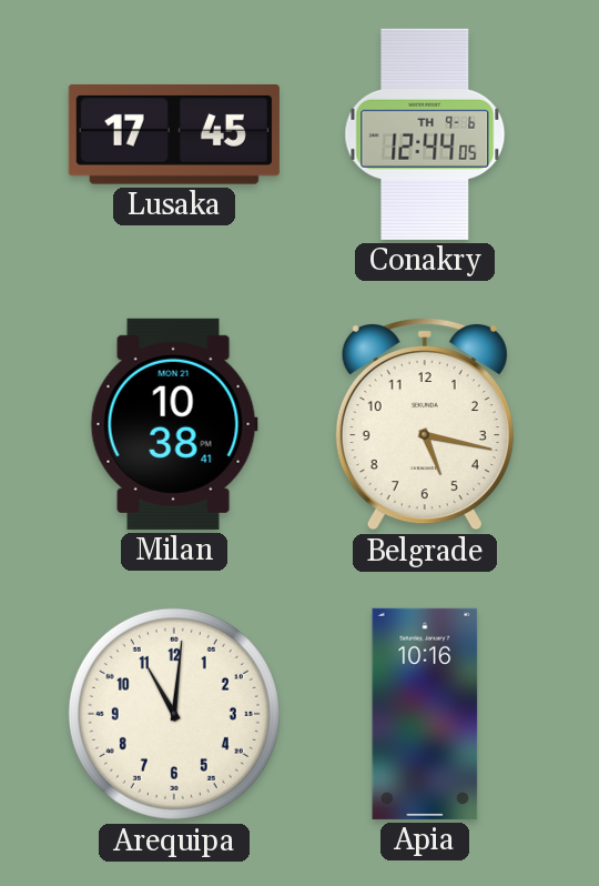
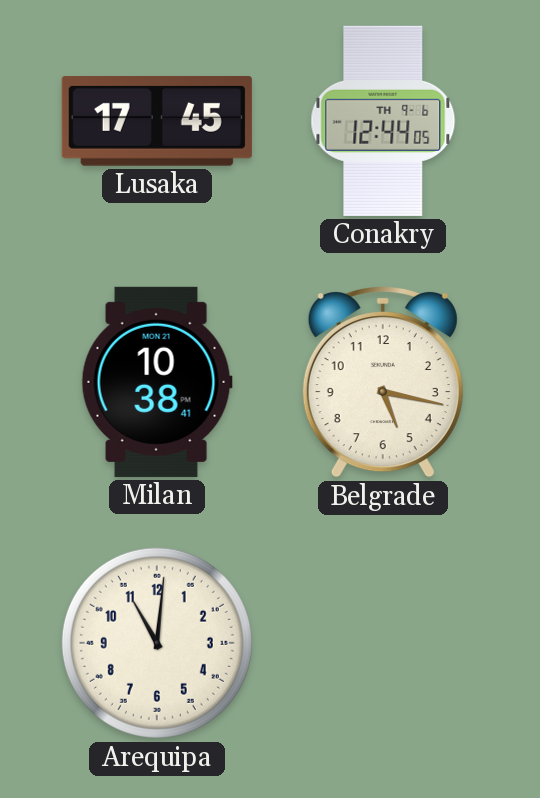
Apia: 10:16 -> none
